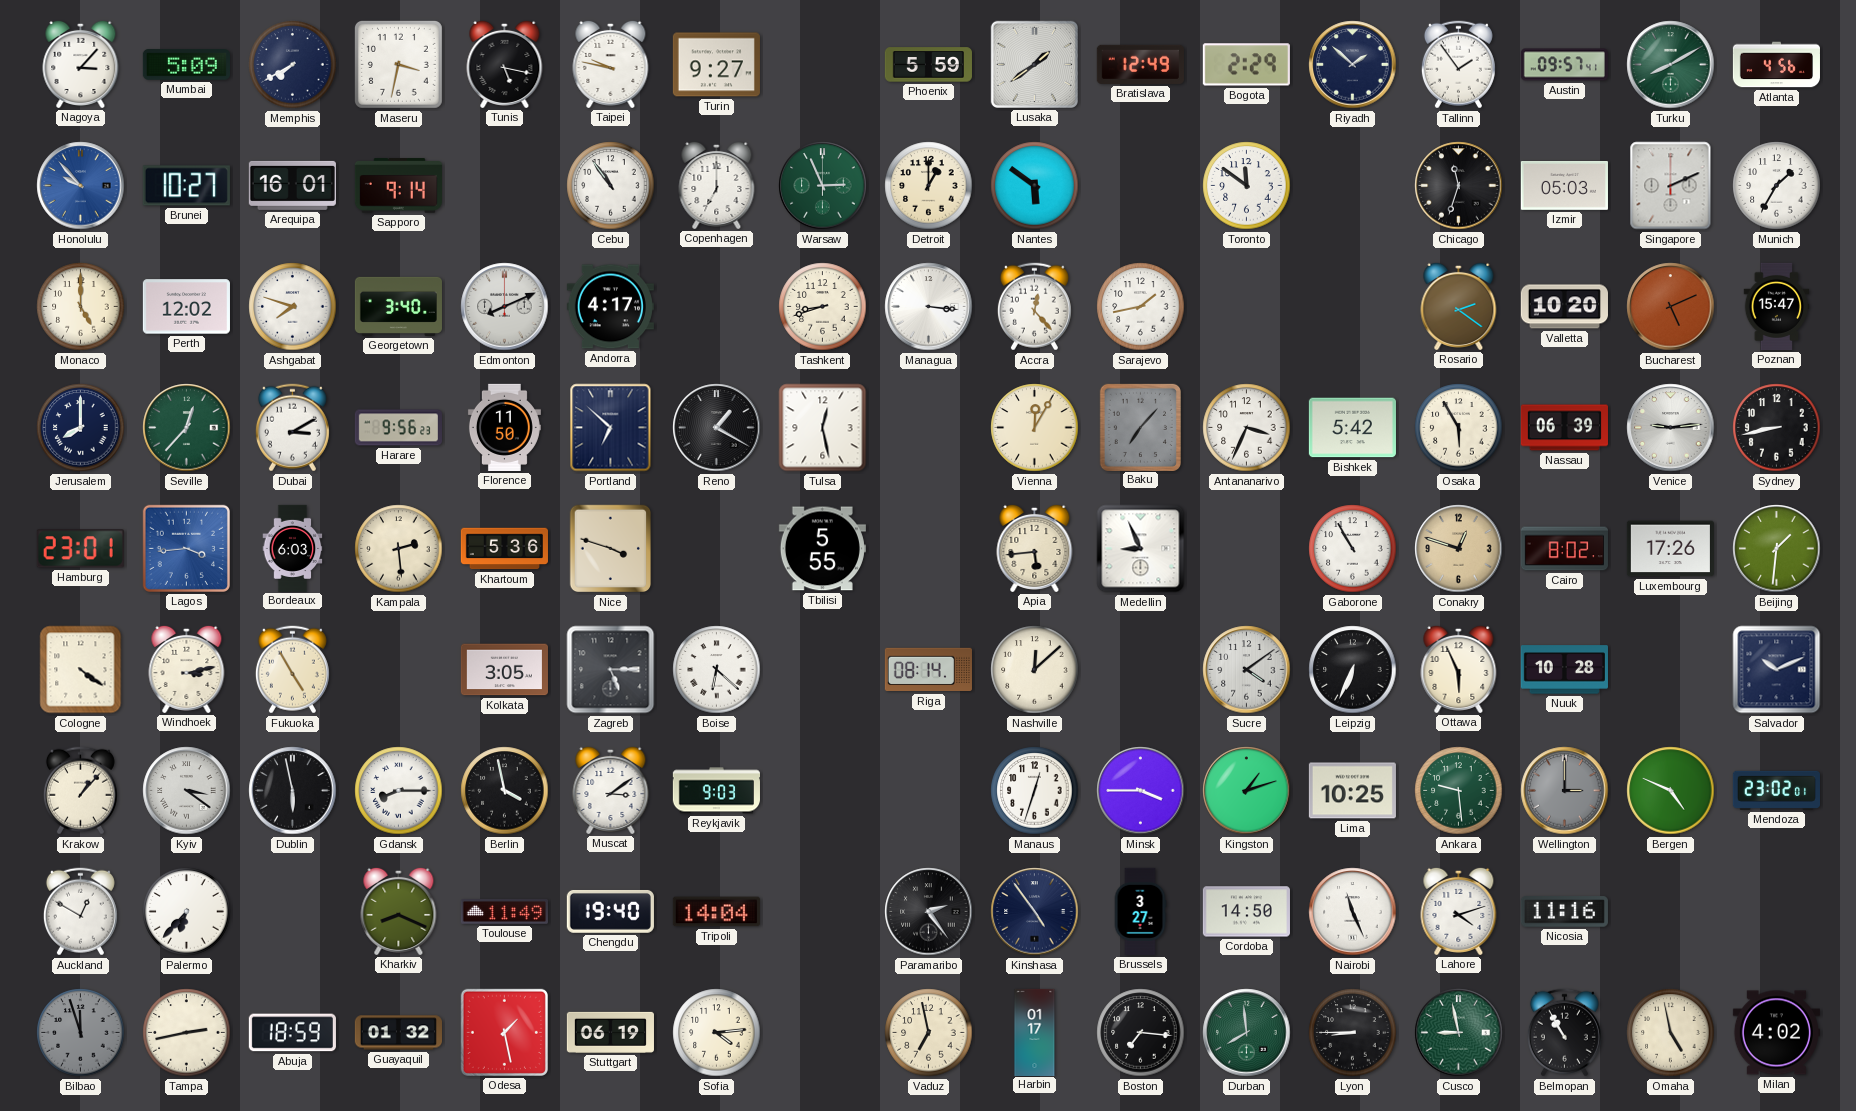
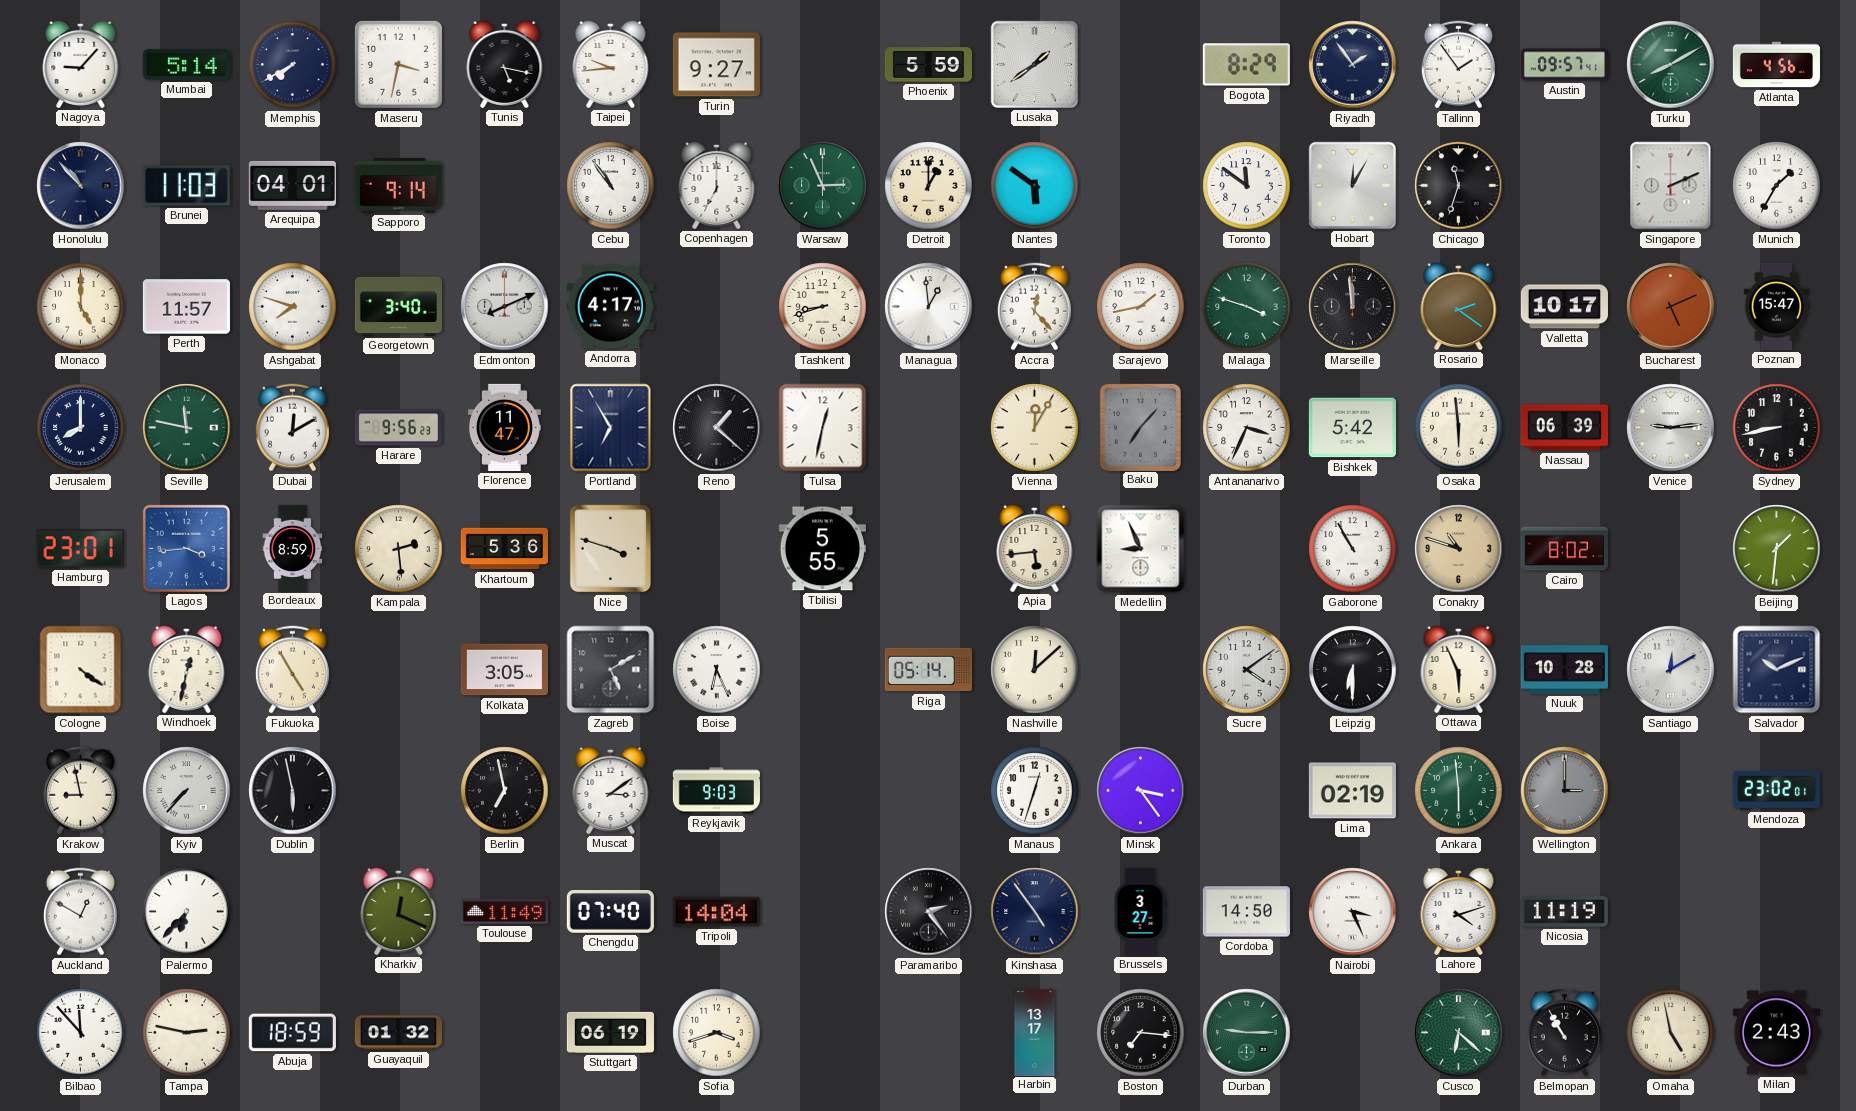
Nagoya: 3:07 -> 9:07
Mumbai: 5:09 -> 5:14
Taipei: 9:47 -> 9:44
Bratislava: 12:49 -> none
Bogota: 2:29 -> 8:29
Riyadh: 1:52 -> 1:54
Honolulu: 9:53 -> 10:53
Honolulu dial: blue -> navy
Brunei: 10:27 -> 11:03
Arequipa: 16:01 -> 04:01
Hobart: none -> 12:05
Izmir: 05:03 -> none
Perth: 12:02 -> 11:57
Managua: 3:16 -> 12:59
Malaga: none -> 3:48
Marseille: none -> 11:59
Valletta: 10:20 -> 10:17
Seville: 12:37 -> 11:47
Dubai: 3:10 -> 12:10
Florence: 11:50 -> 11:47
Portland: 6:52 -> 6:55
Reno: 1:20 -> 1:22
Tulsa: 12:28 -> 12:32
Osaka: 5:55 -> 5:59
Bordeaux: 6:03 -> 8:59
Conakry: 12:48 -> 10:48
Luxembourg: 17:26 -> none
Windhoek: 3:13 -> 12:32
Zagreb: 5:15 -> 5:10
Boise: 6:22 -> 6:26
Riga: 08:14 -> 05:14
Leipzig: 6:34 -> 6:30
Santiago: none -> 12:10
Krakow: 1:07 -> 8:58
Kyiv: 3:21 -> 7:37
Gdansk: 8:15 -> none
Berlin: 3:58 -> 6:58
Minsk: 3:45 -> 3:24
Kingston: 1:12 -> none
Lima: 10:25 -> 02:19
Ankara: 9:29 -> 5:59
Bergen: 4:49 -> none
Kharkiv: 8:19 -> 12:19
Chengdu: 19:40 -> 07:40
Nairobi: 11:26 -> 3:26
Nicosia: 11:16 -> 11:19
Bilbao: 11:57 -> 11:53
Bilbao dial: grey -> white
Tampa: 2:43 -> 2:47
Odesa: 1:28 -> none
Sofia: 4:14 -> 3:42
Vaduz: 6:58 -> none
Harbin: 01:17 -> 13:17
Durban: 7:59 -> 9:15
Lyon: 8:45 -> none
Cusco: 8:58 -> 6:22
Milan: 4:02 -> 2:43
